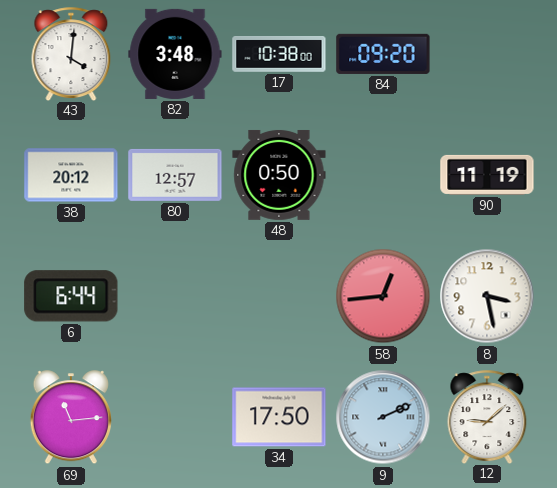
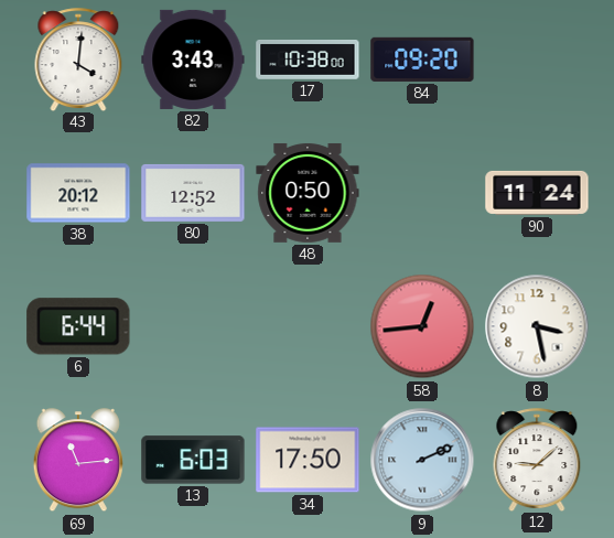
82: 3:48 -> 3:43
80: 12:57 -> 12:52
90: 11:19 -> 11:24
13: none -> 6:03
